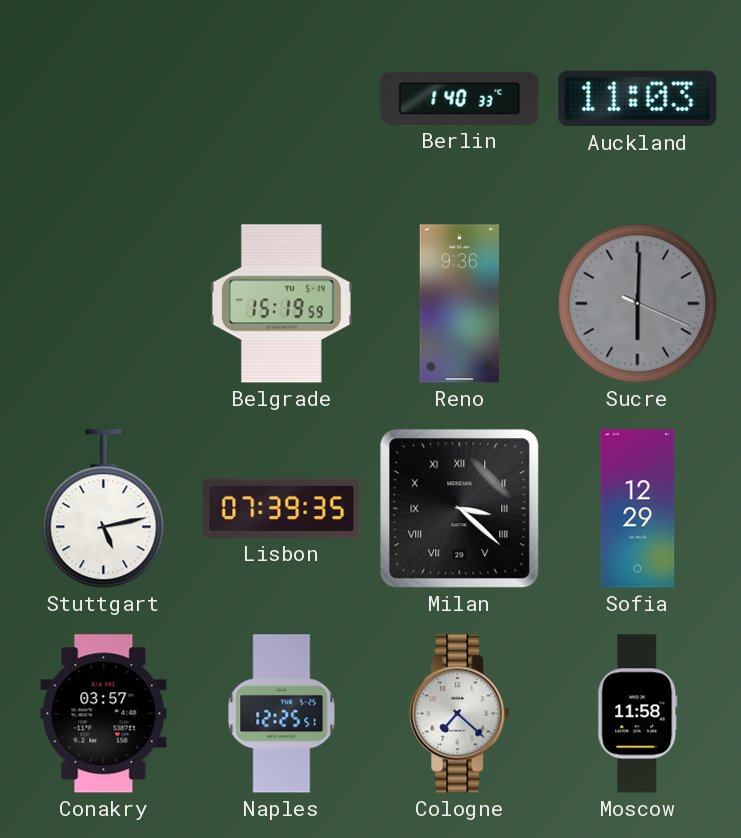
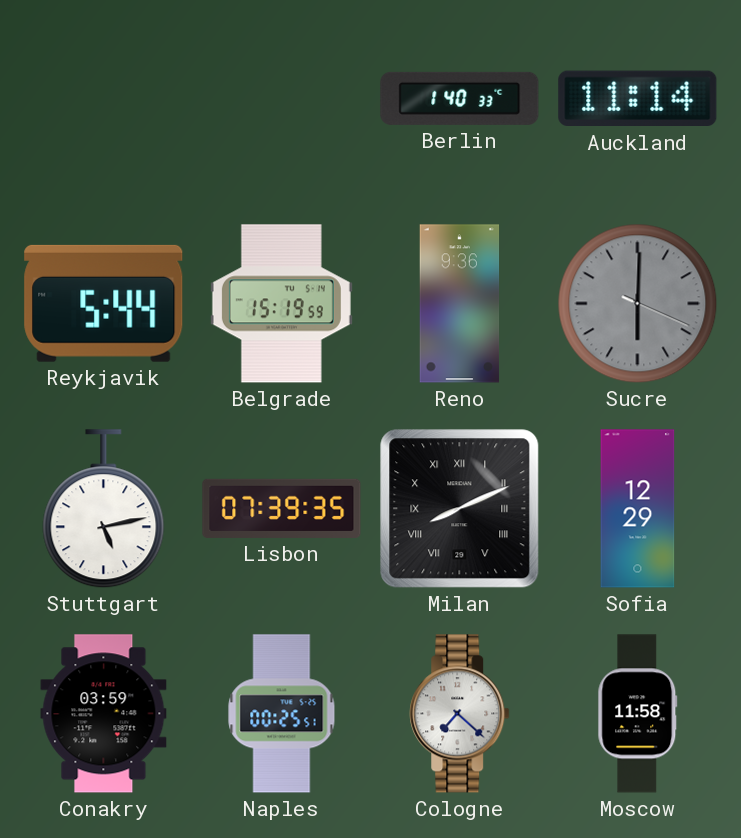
Auckland: 11:03 -> 11:14
Reykjavik: none -> 5:44
Milan: 3:22 -> 8:11
Conakry: 03:57 -> 03:59
Naples: 12:25 -> 00:25
